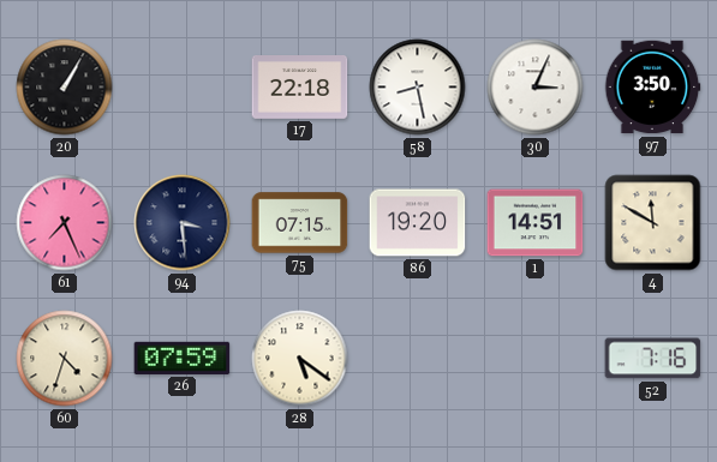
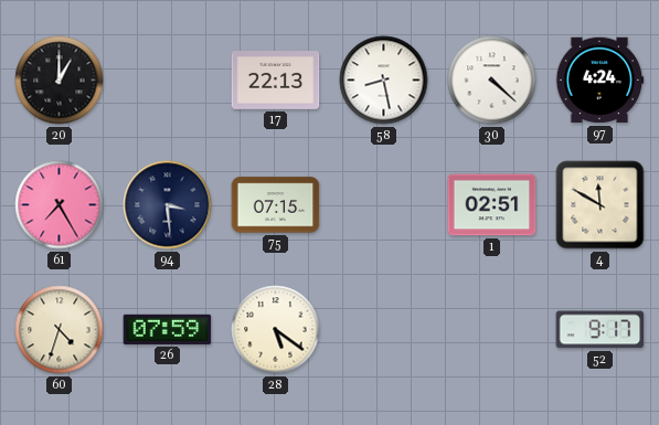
20: 1:05 -> 1:00
17: 22:18 -> 22:13
30: 3:04 -> 4:22
97: 3:50 -> 4:24
61: 7:26 -> 7:25
86: 19:20 -> none
1: 14:51 -> 02:51
52: 7:16 -> 9:17
